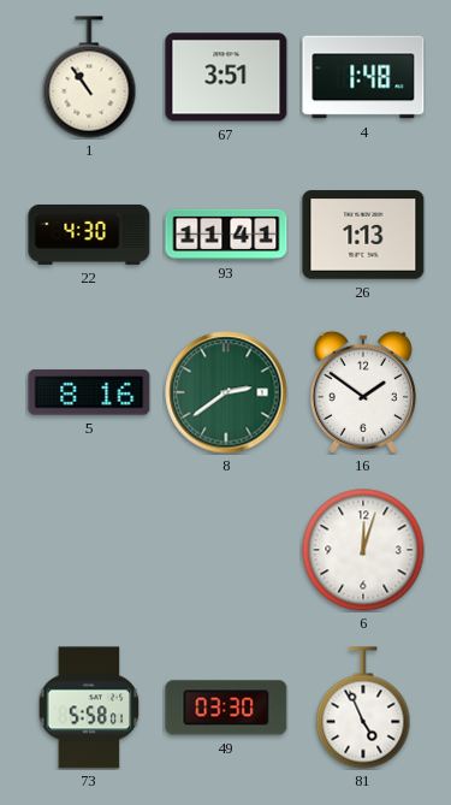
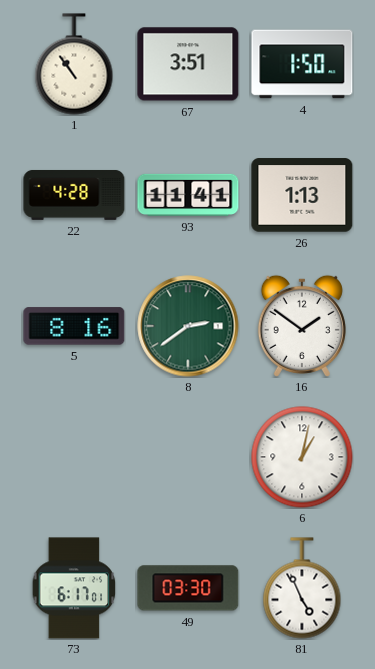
4: 1:48 -> 1:50
22: 4:30 -> 4:28
6: 12:03 -> 1:02
73: 5:58 -> 6:17
